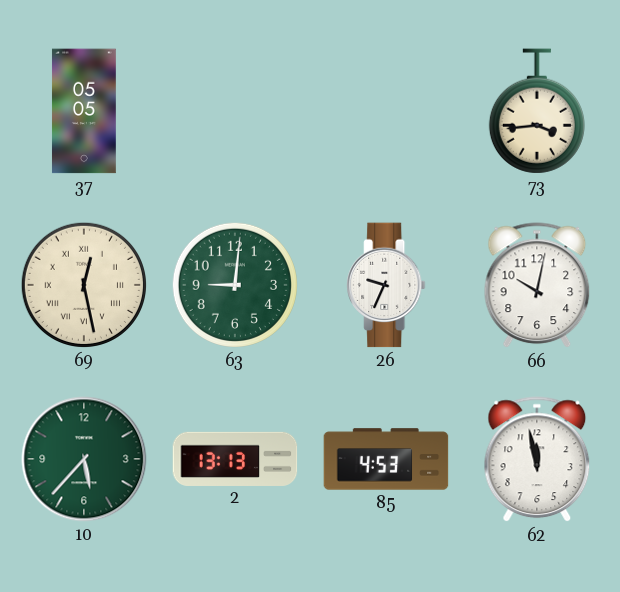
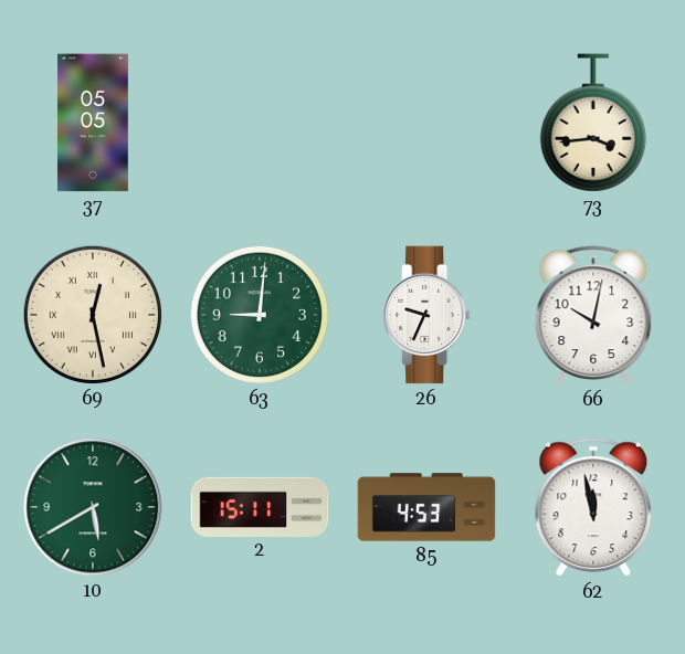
10: 5:37 -> 5:40
2: 13:13 -> 15:11
